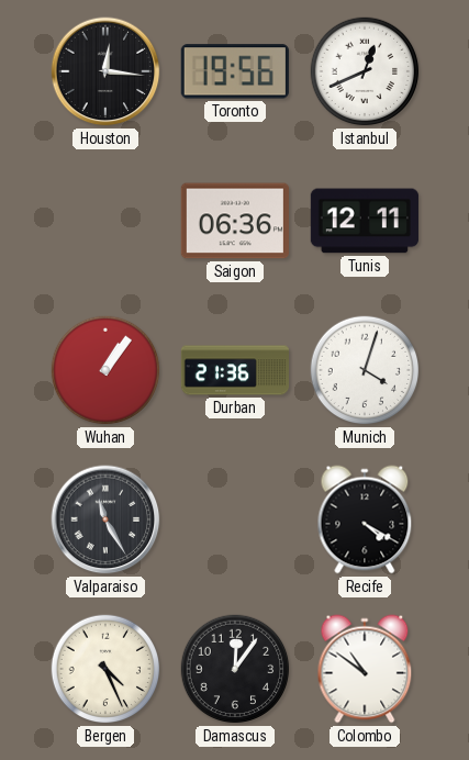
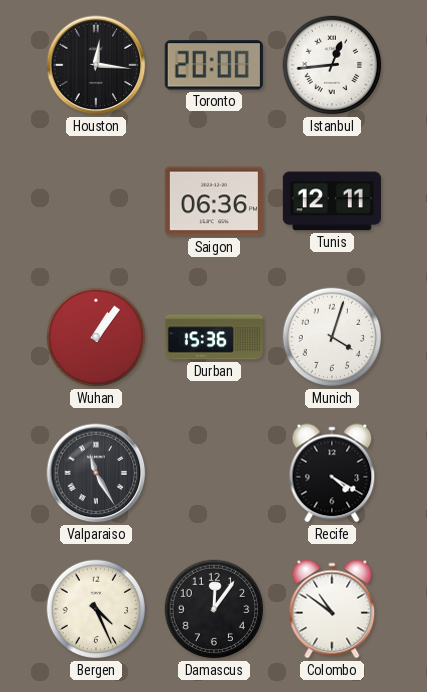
Toronto: 19:56 -> 20:00
Istanbul: 12:41 -> 12:44
Durban: 21:36 -> 15:36
